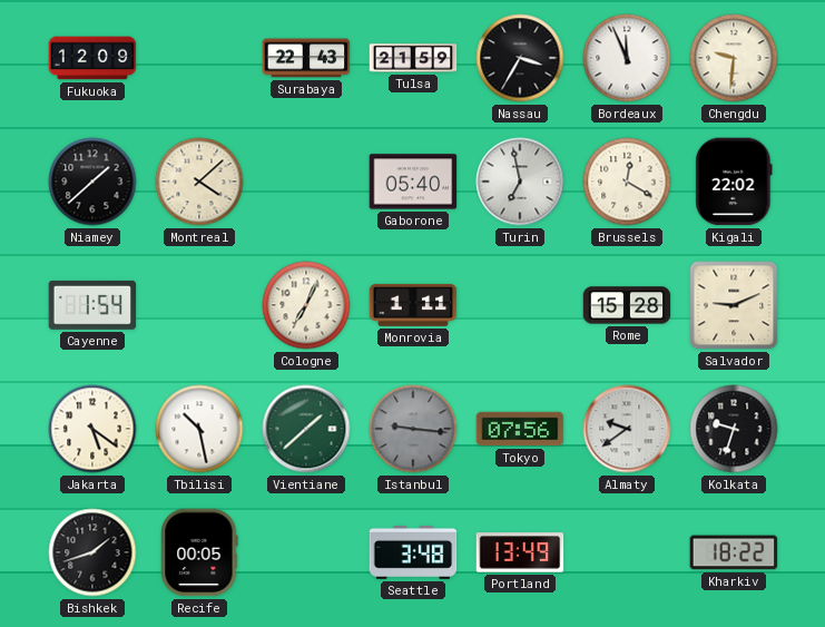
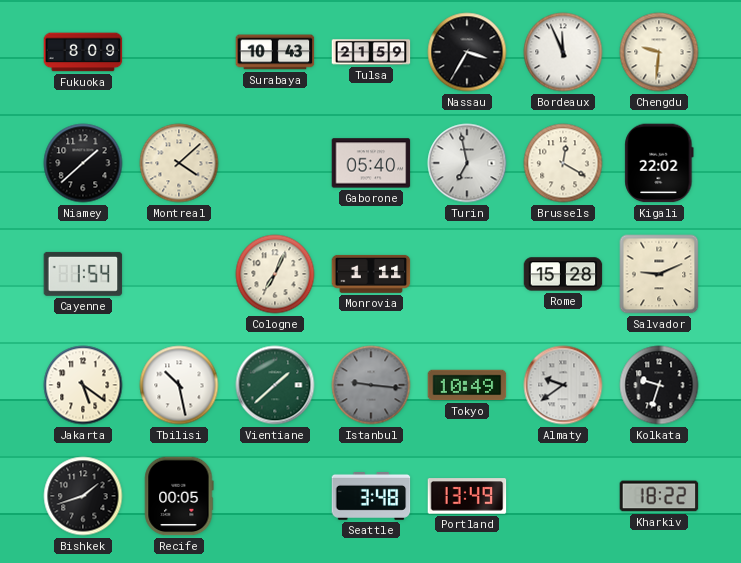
Fukuoka: 12:09 -> 8:09
Surabaya: 22:43 -> 10:43
Tokyo: 07:56 -> 10:49
